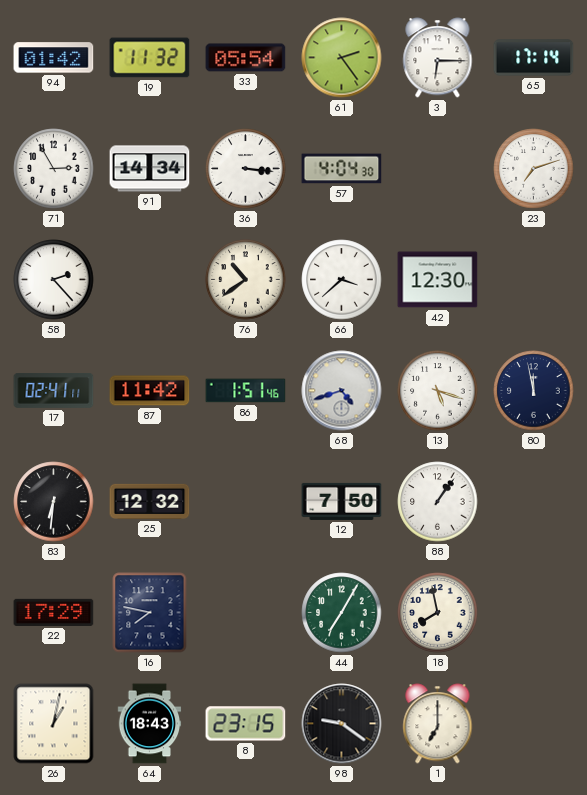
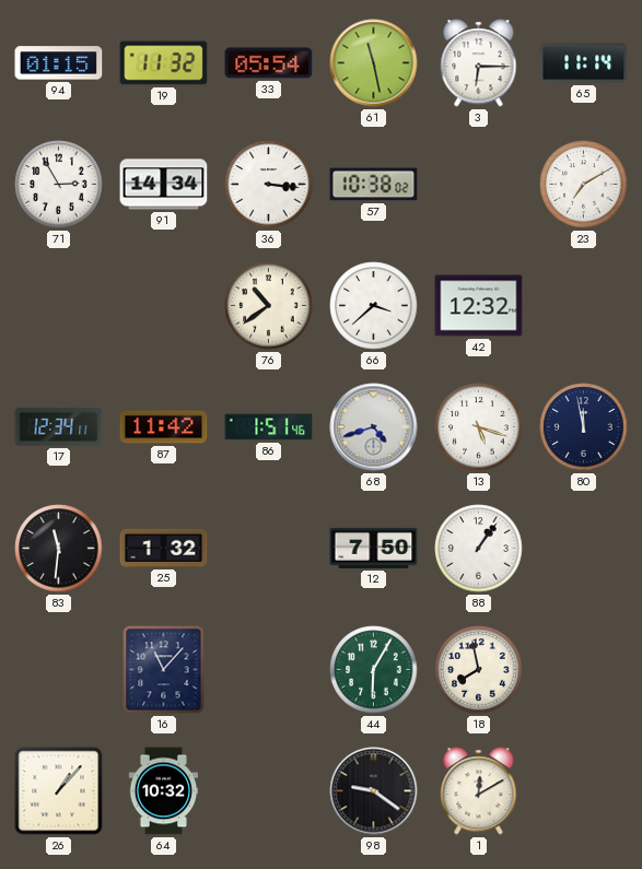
94: 01:42 -> 01:15
61: 2:24 -> 11:28
65: 17:14 -> 11:14
57: 4:04 -> 10:38
23: 7:12 -> 7:10
58: 2:23 -> none
42: 12:30 -> 12:32
17: 02:41 -> 12:34
83: 6:31 -> 11:31
25: 12:32 -> 1:32
22: 17:29 -> none
16: 7:47 -> 11:07
44: 7:05 -> 6:05
26: 1:02 -> 1:07
64: 18:43 -> 10:32
8: 23:15 -> none
1: 7:00 -> 12:10
